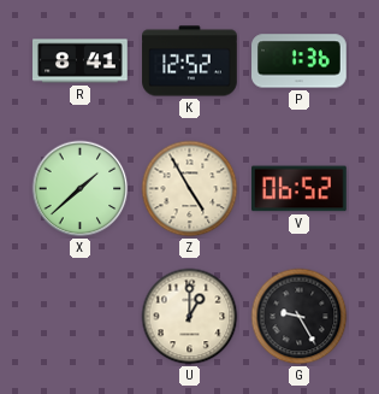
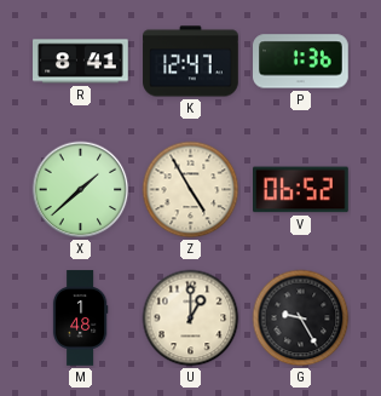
K: 12:52 -> 12:47
M: none -> 1:48
